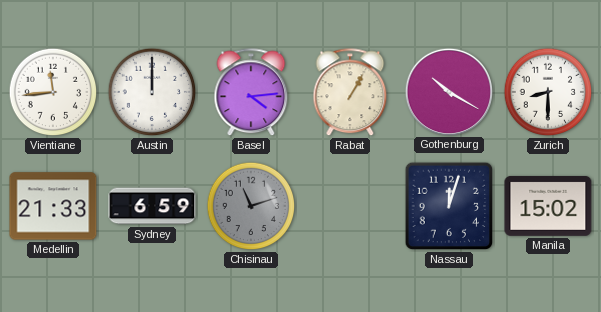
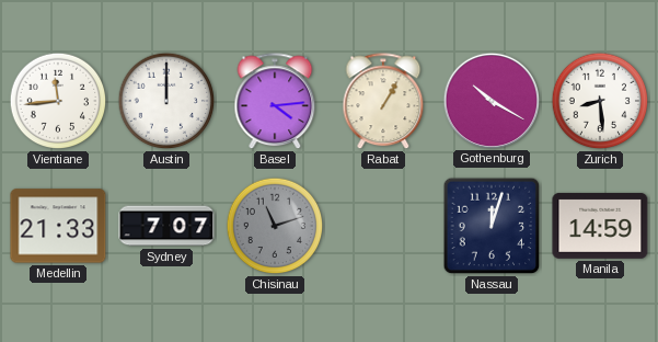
Zurich: 8:30 -> 8:29
Sydney: 6:59 -> 7:07
Manila: 15:02 -> 14:59
